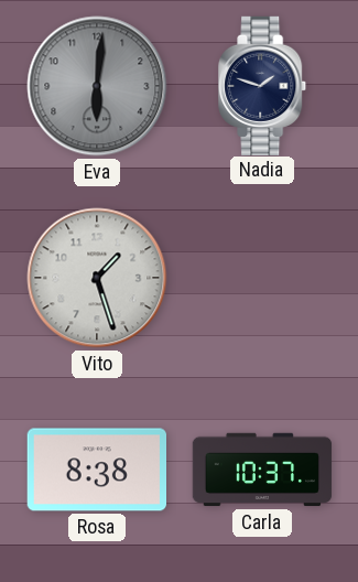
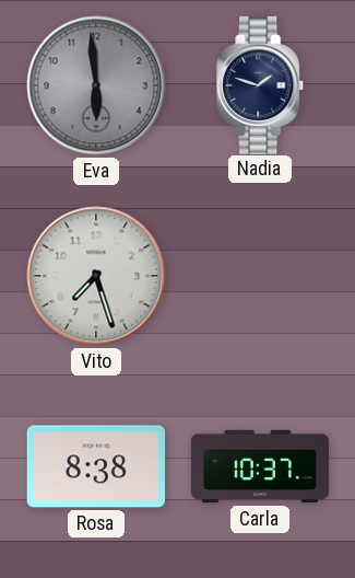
Eva: 6:01 -> 5:59
Vito: 1:27 -> 7:27
